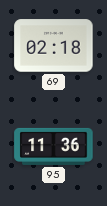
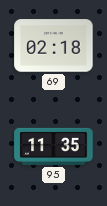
95: 11:36 -> 11:35
